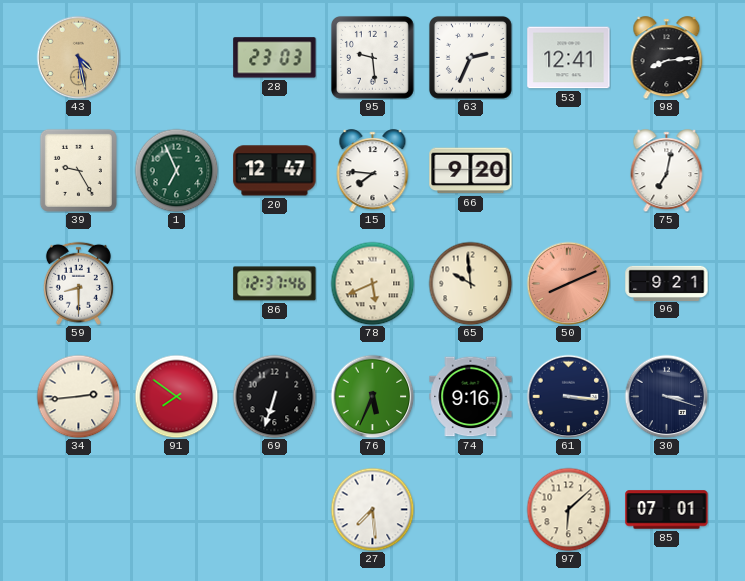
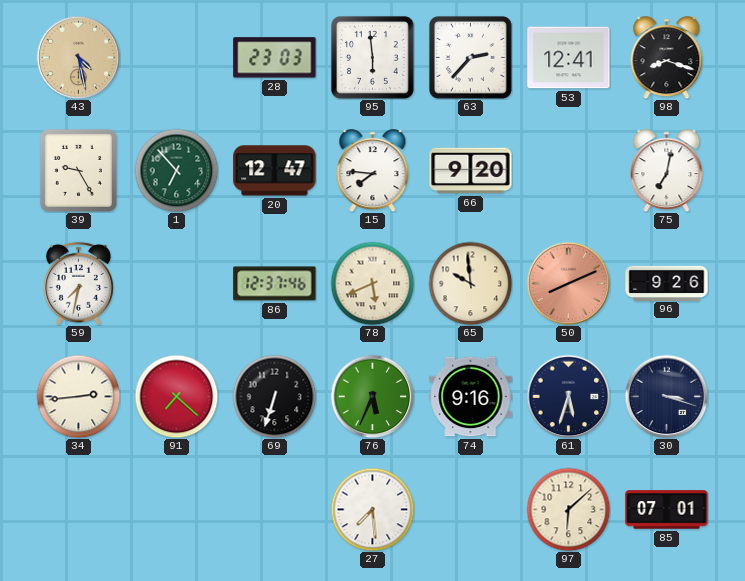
95: 9:29 -> 5:59
63: 2:34 -> 2:37
98: 8:14 -> 8:18
1: 6:56 -> 6:53
59: 8:30 -> 7:32
96: 9:21 -> 9:26
91: 7:51 -> 7:22
61: 3:16 -> 5:33
